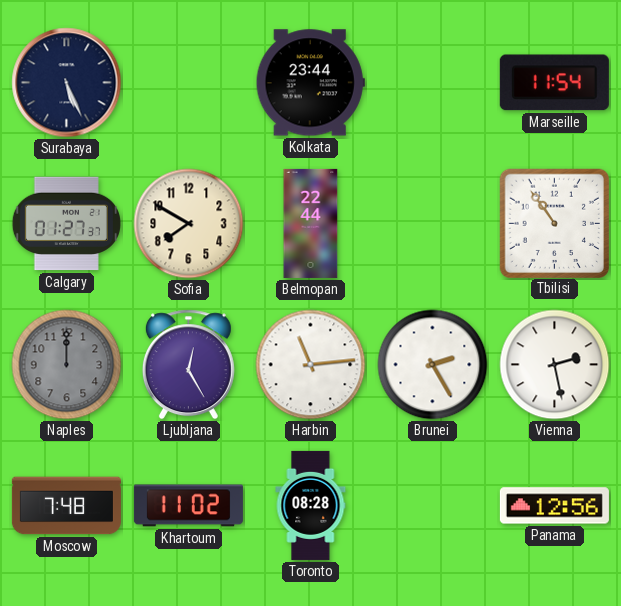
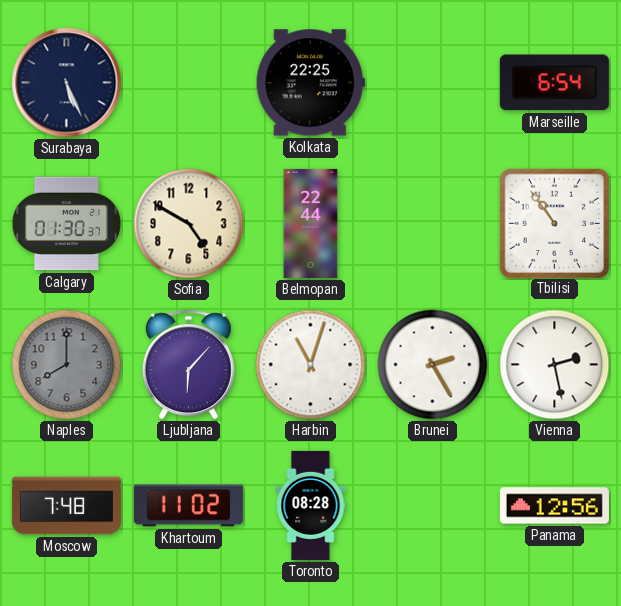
Kolkata: 23:44 -> 22:25
Marseille: 11:54 -> 6:54
Calgary: 01:27 -> 01:30
Sofia: 7:50 -> 4:50
Naples: 12:00 -> 8:00
Ljubljana: 12:25 -> 6:07
Harbin: 11:14 -> 11:03
